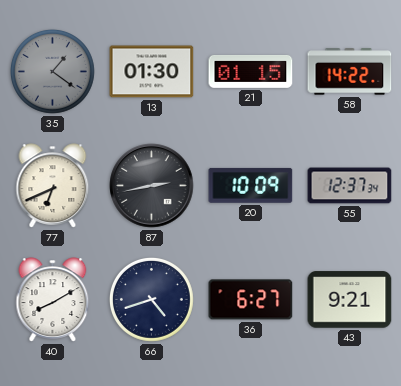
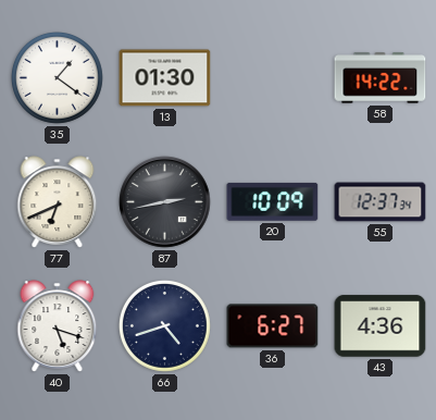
35 dial: grey -> white
21: 01:15 -> none
40: 8:10 -> 5:18
43: 9:21 -> 4:36
